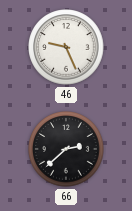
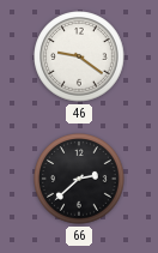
46: 9:26 -> 9:21
